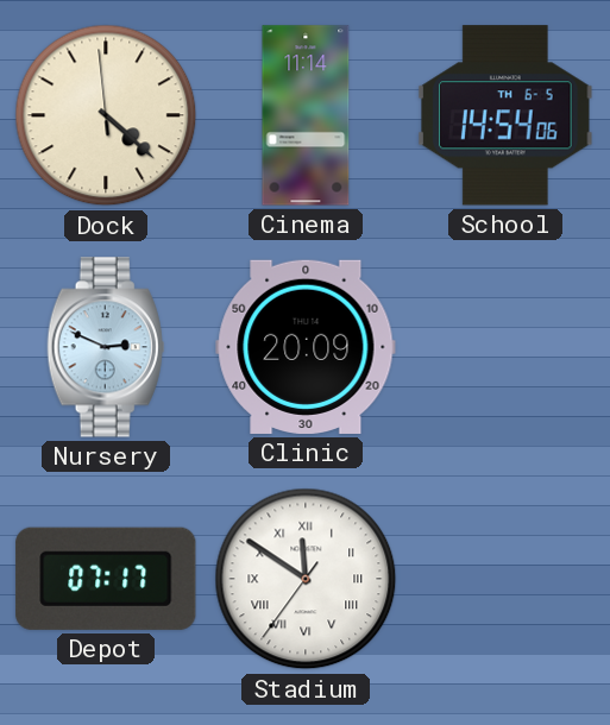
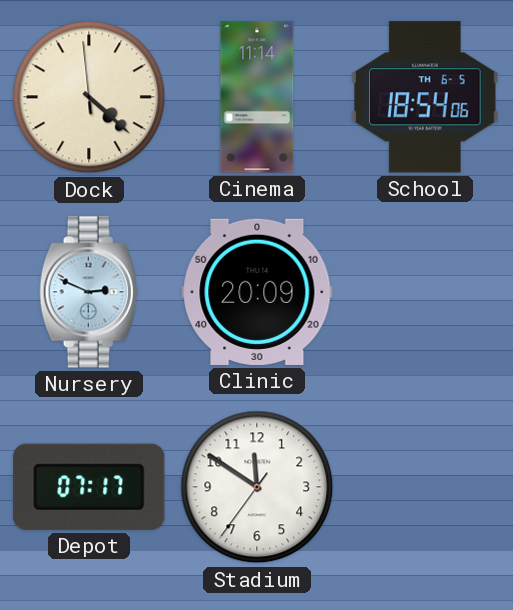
School: 14:54 -> 18:54
Stadium numerals: Roman -> Arabic
